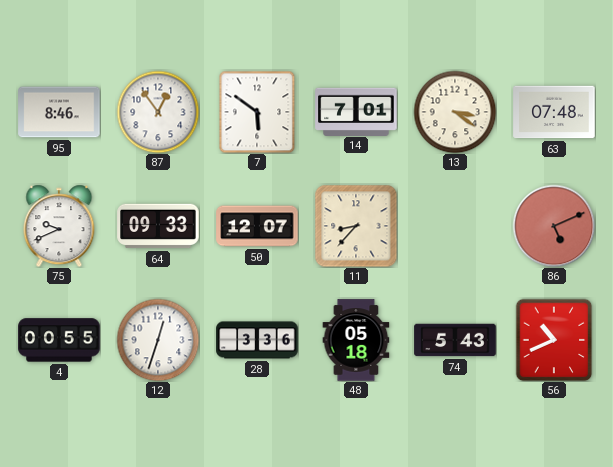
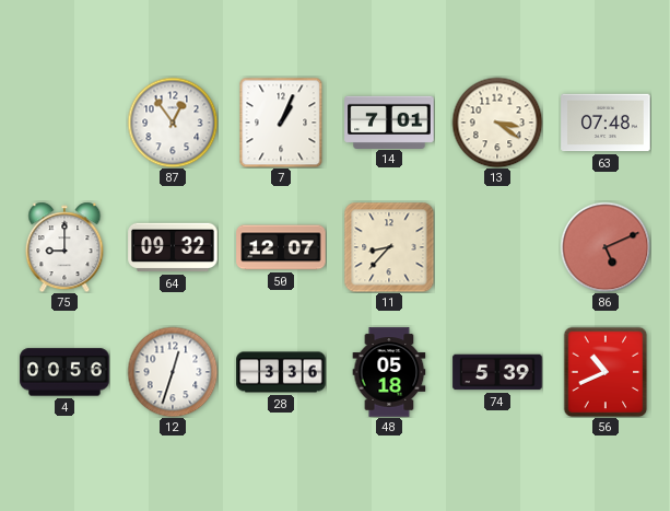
95: 8:46 -> none
7: 5:51 -> 1:04
75: 9:41 -> 9:00
64: 09:33 -> 09:32
4: 00:55 -> 00:56
74: 5:43 -> 5:39
